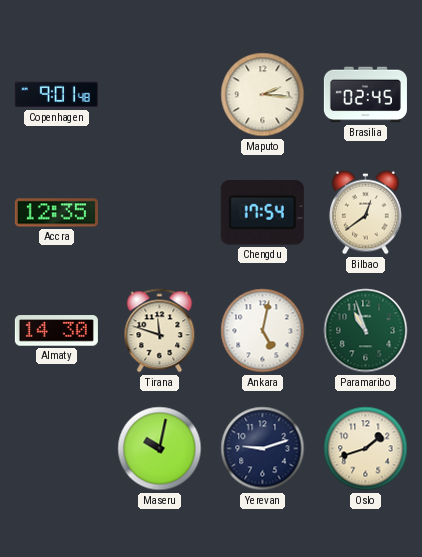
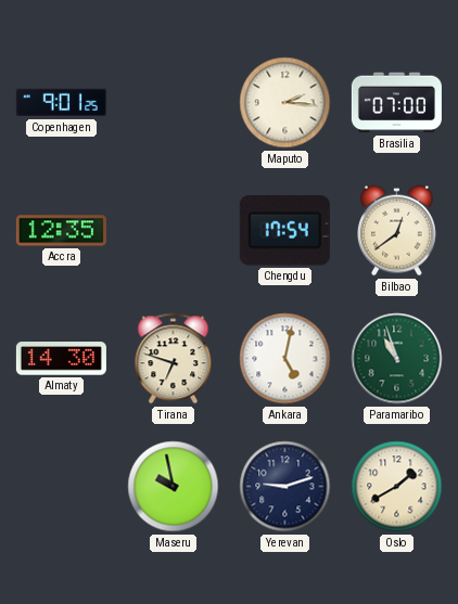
Copenhagen: 9:01:48 -> 9:01:25
Brasilia: 02:45 -> 07:00
Tirana: 11:48 -> 6:48
Maseru: 10:02 -> 9:58
Oslo: 1:42 -> 1:40
